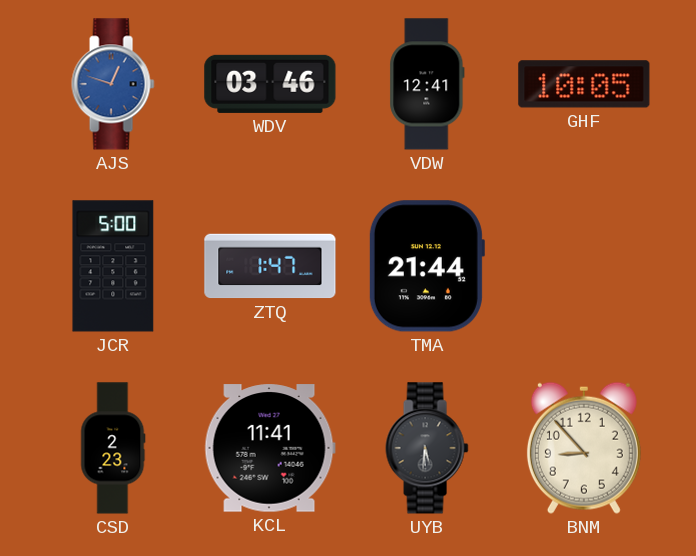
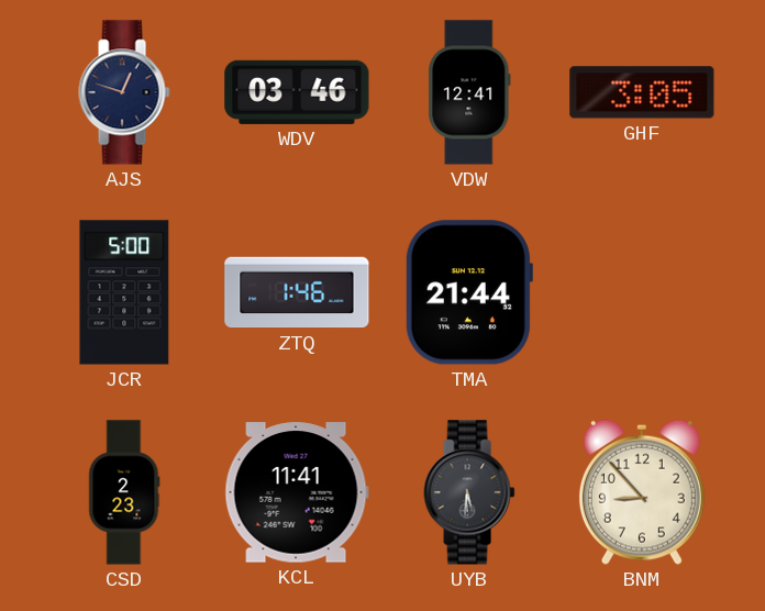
AJS dial: blue -> navy
GHF: 10:05 -> 3:05
ZTQ: 1:47 -> 1:46
